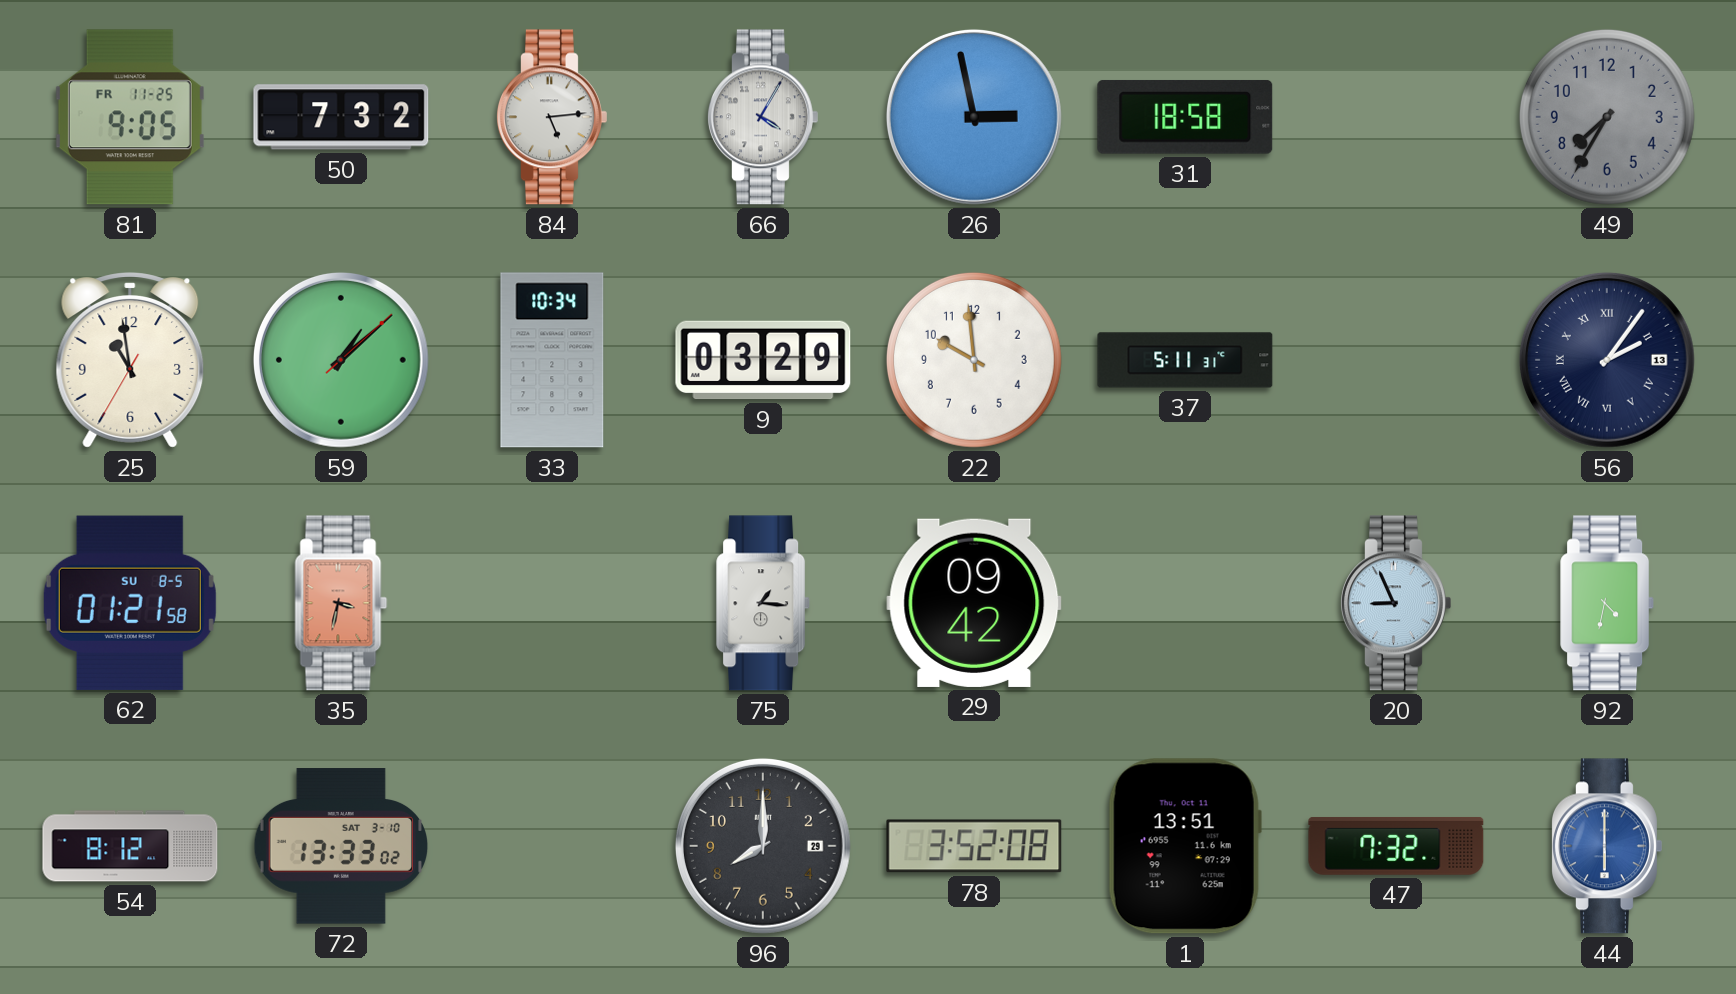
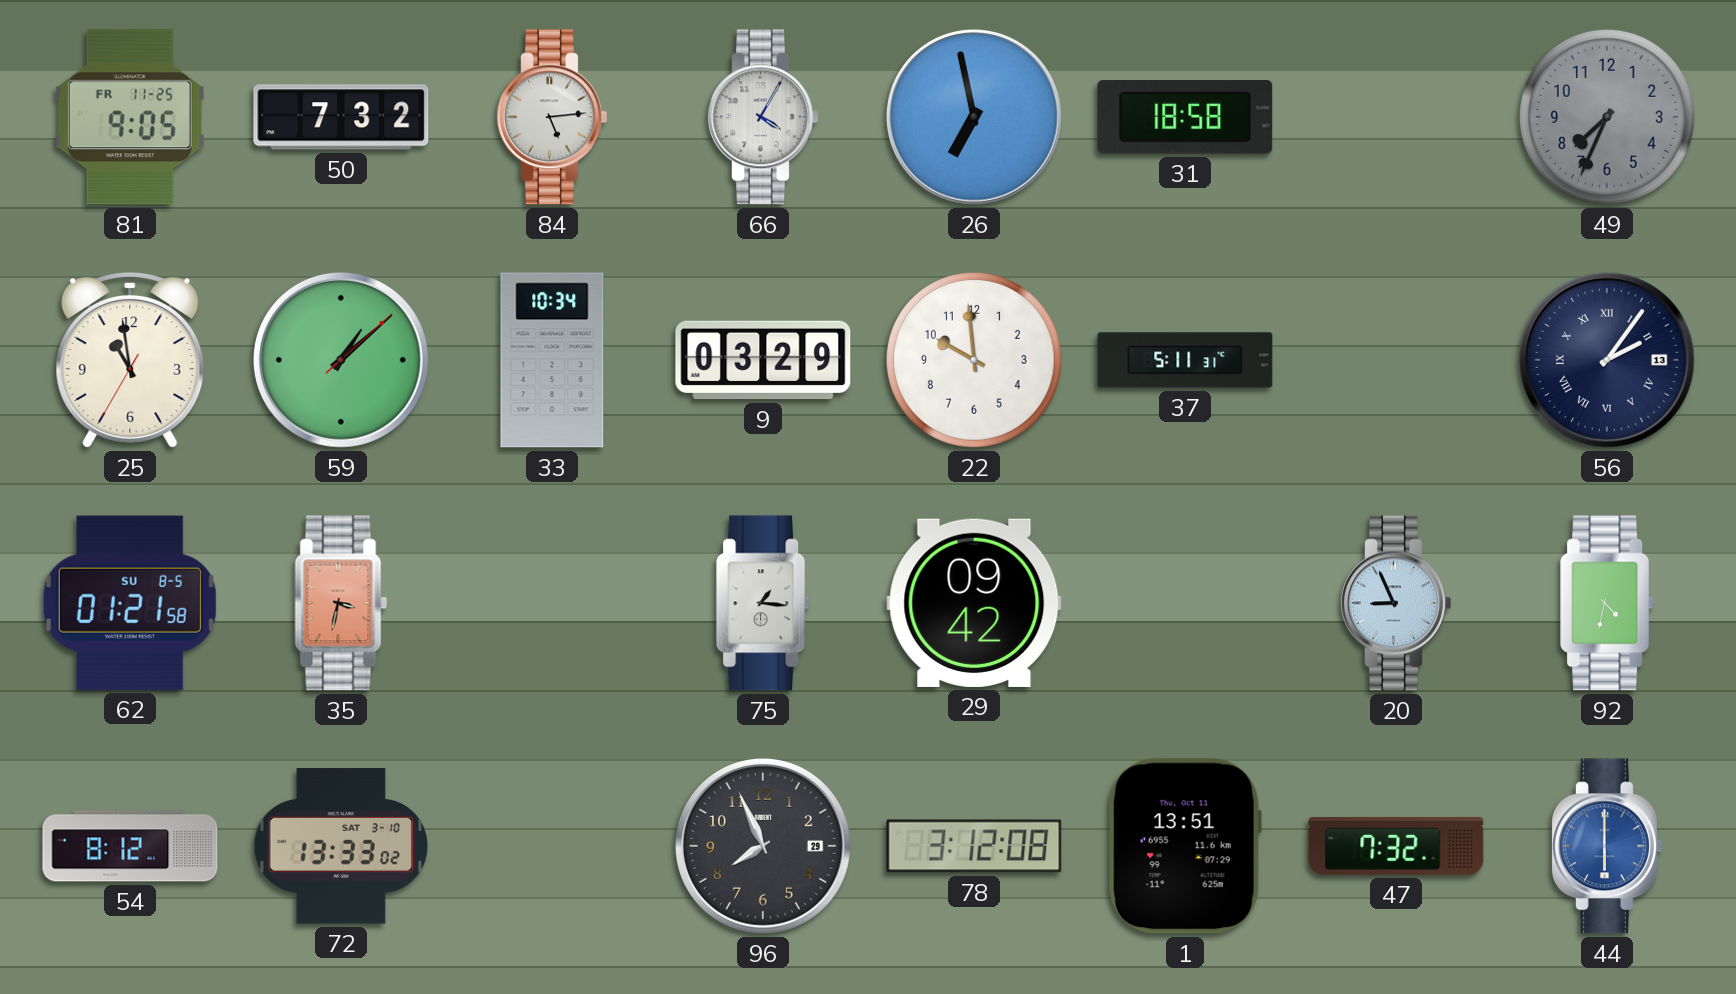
26: 2:58 -> 6:58
49: 7:35 -> 7:34
96: 8:00 -> 7:56
78: 3:52 -> 3:12
